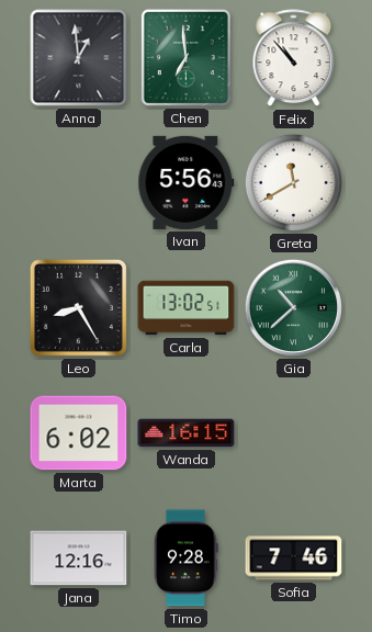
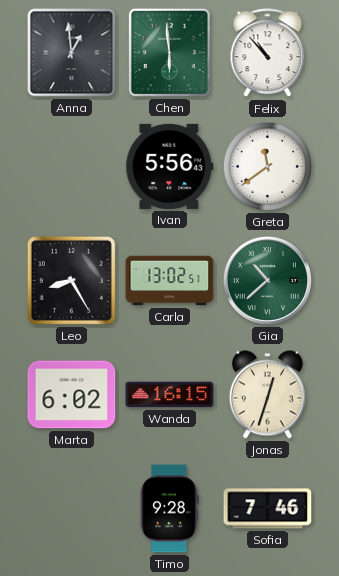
Chen: 6:59 -> 5:59
Greta: 11:40 -> 11:39
Jonas: none -> 12:33
Jana: 12:16 -> none
